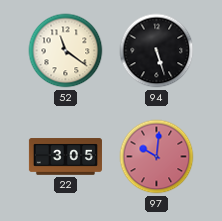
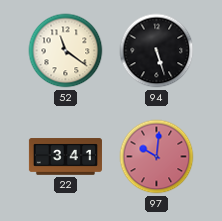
22: 3:05 -> 3:41
